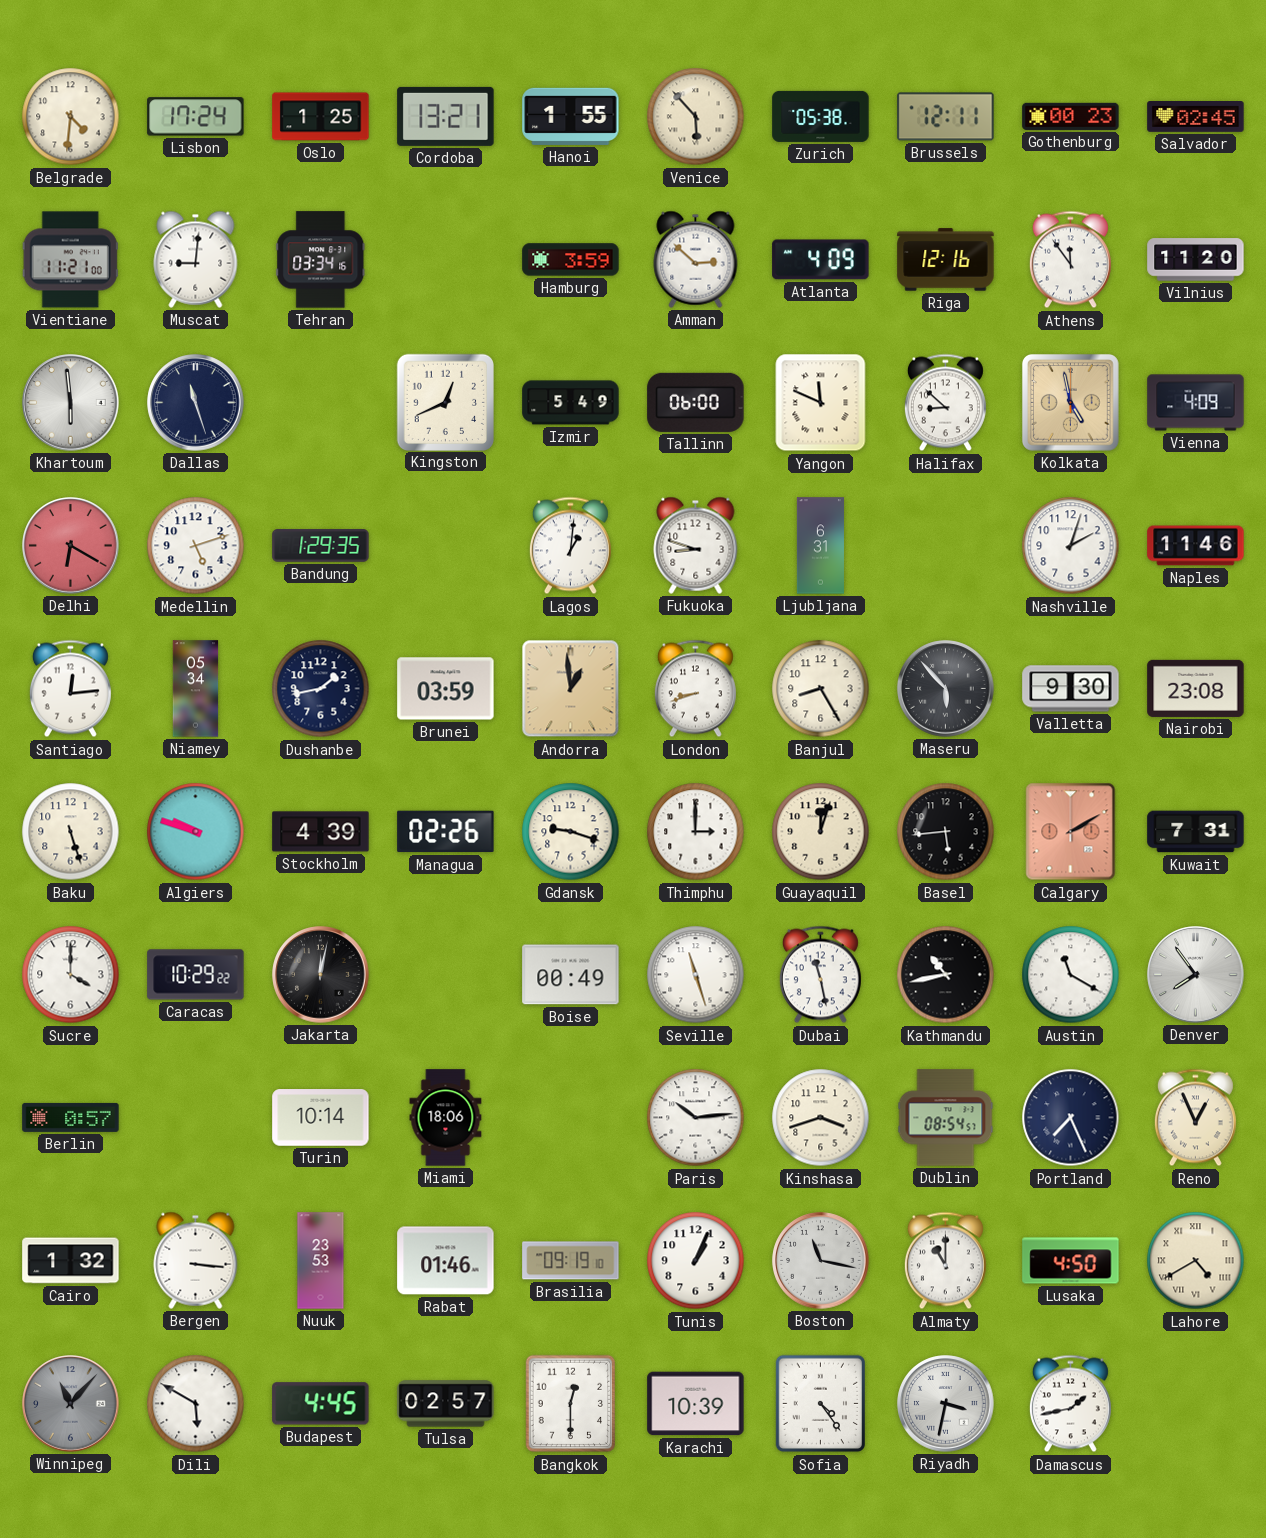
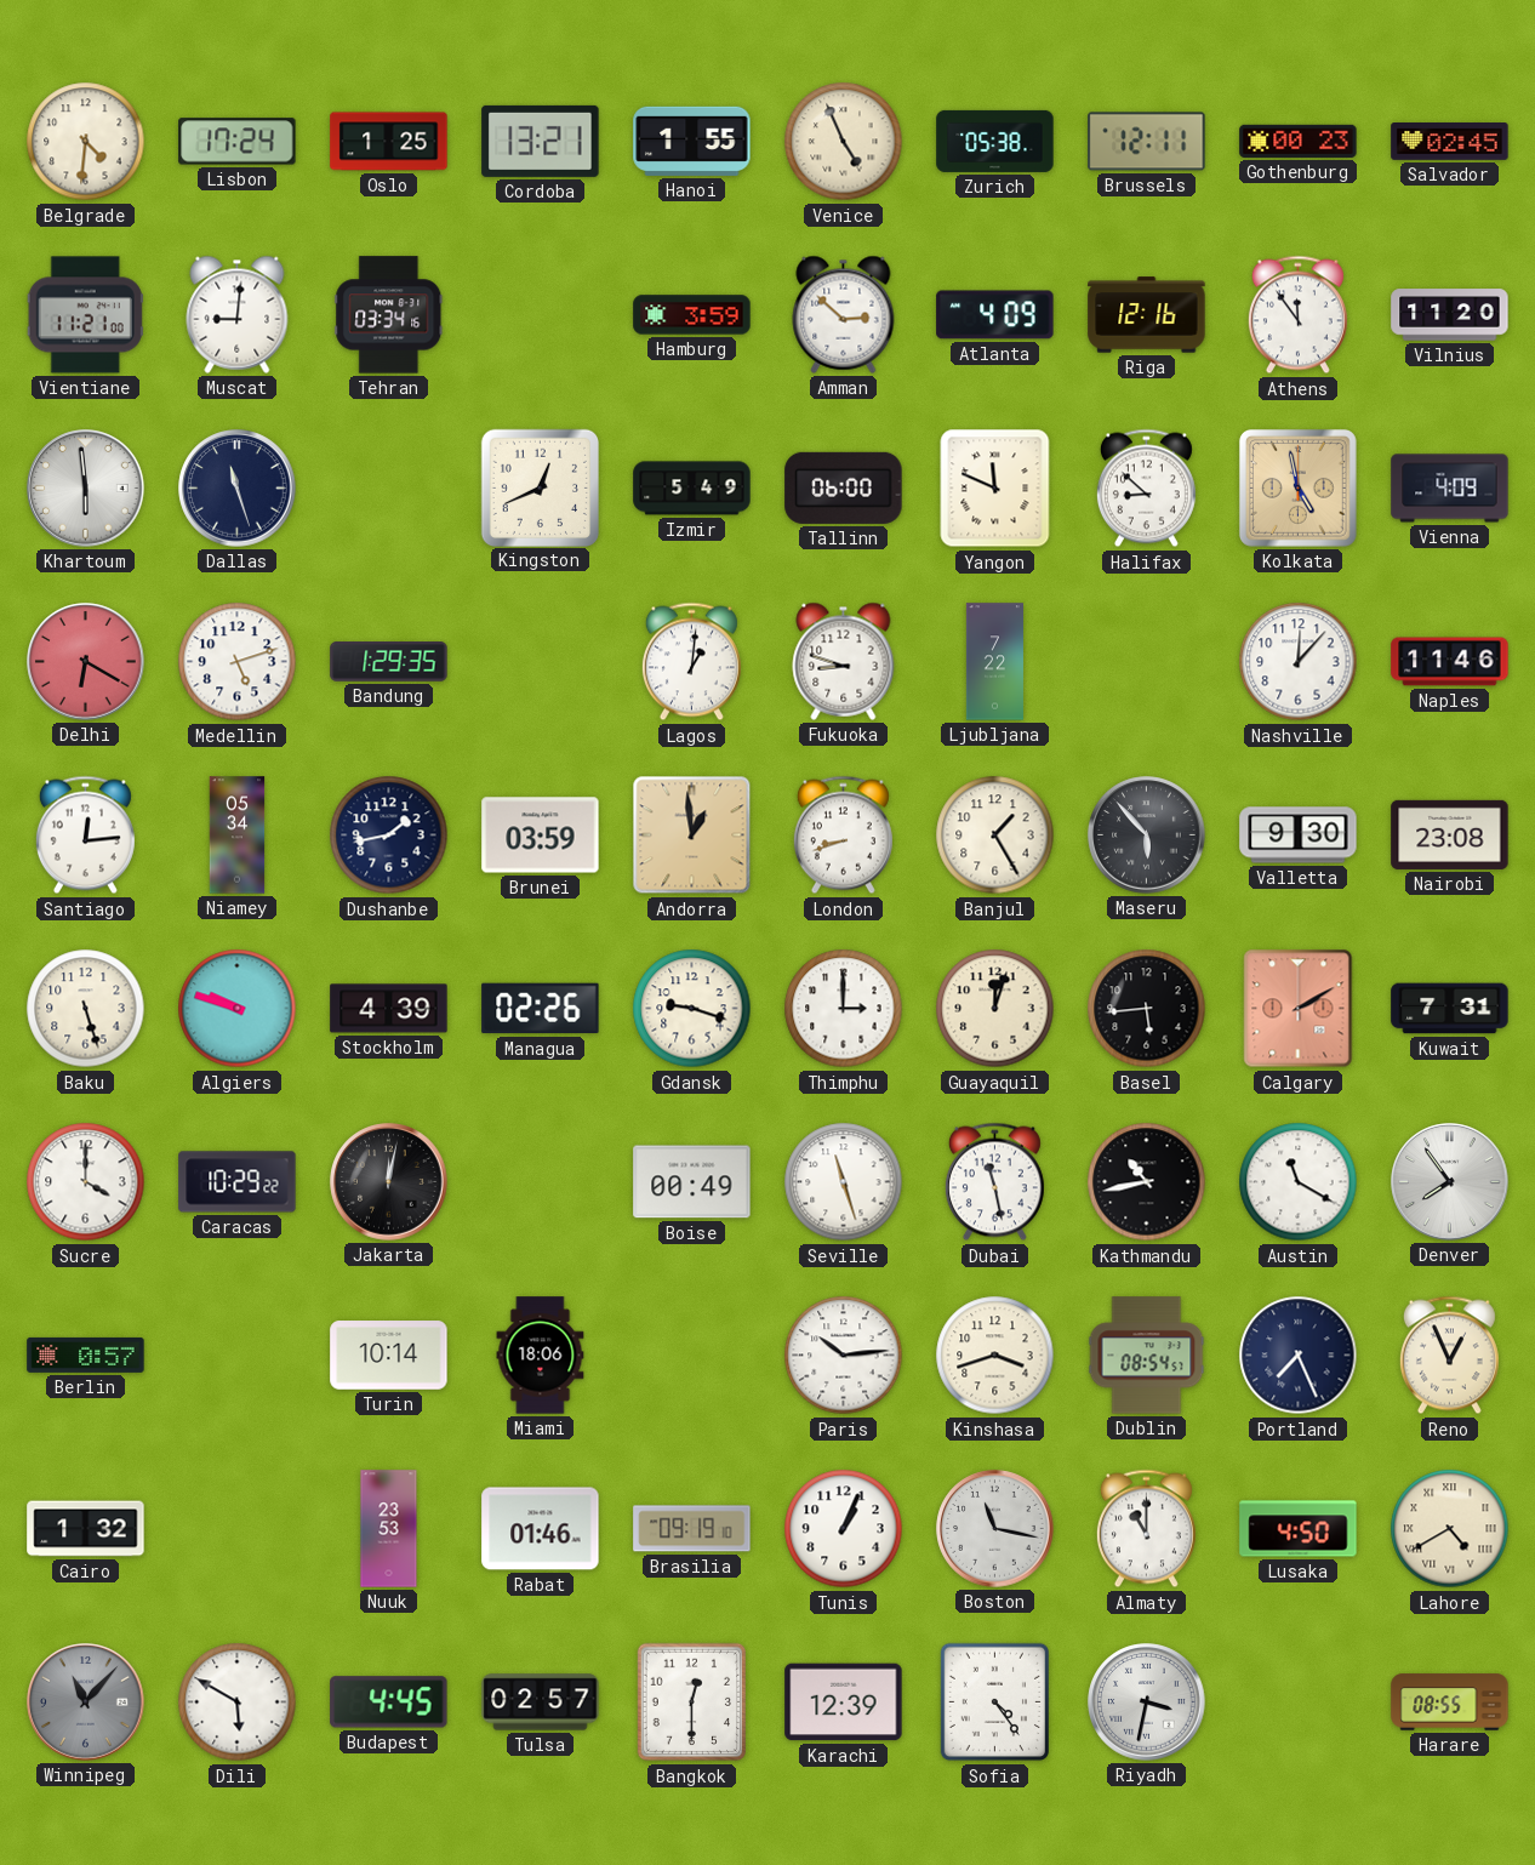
Venice: 5:53 -> 4:56
Ljubljana: 6:31 -> 7:22
Nashville: 2:03 -> 12:07
Banjul: 8:25 -> 1:25
Bergen: 3:16 -> none
Karachi: 10:39 -> 12:39
Damascus: 1:43 -> none
Harare: none -> 08:55
